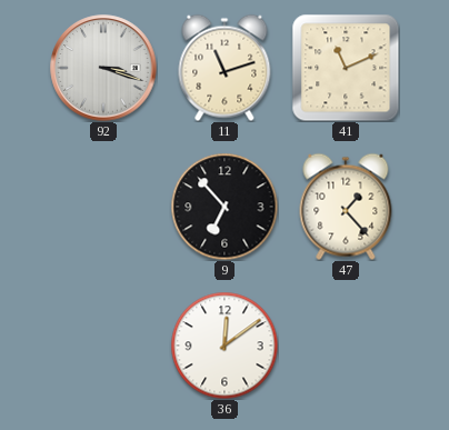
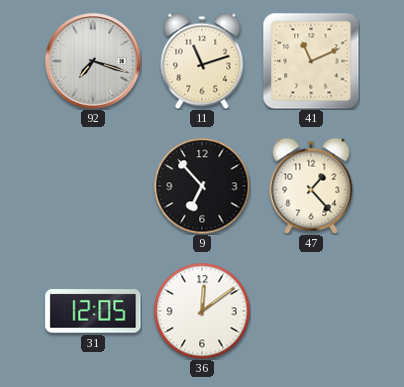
92: 3:18 -> 7:18
31: none -> 12:05
